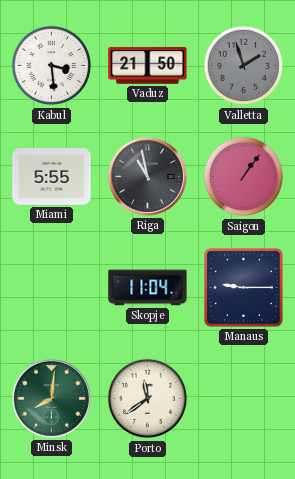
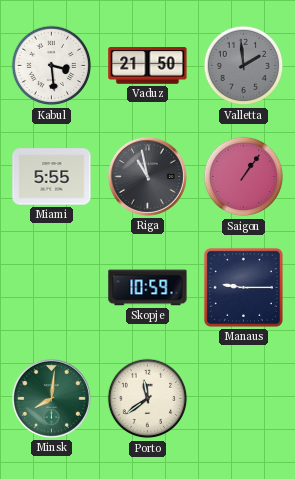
Valletta: 1:57 -> 1:59
Skopje: 11:04 -> 10:59
